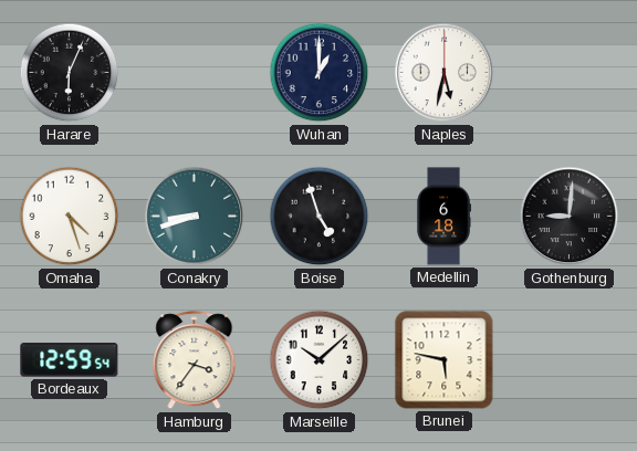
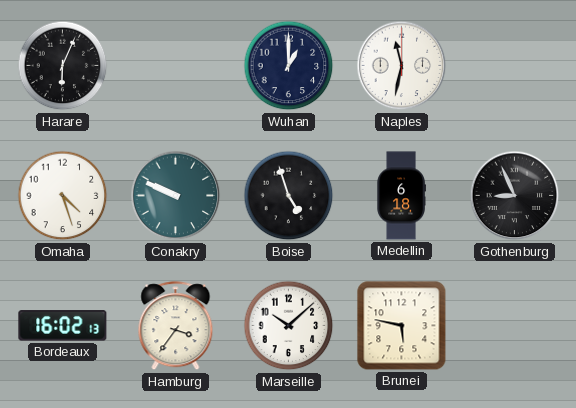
Naples: 5:32 -> 11:32
Conakry: 8:42 -> 9:49
Gothenburg: 9:01 -> 8:56
Bordeaux: 12:59 -> 16:02
